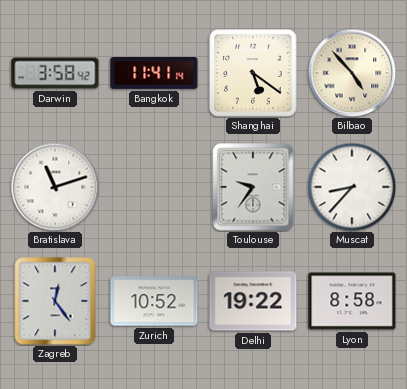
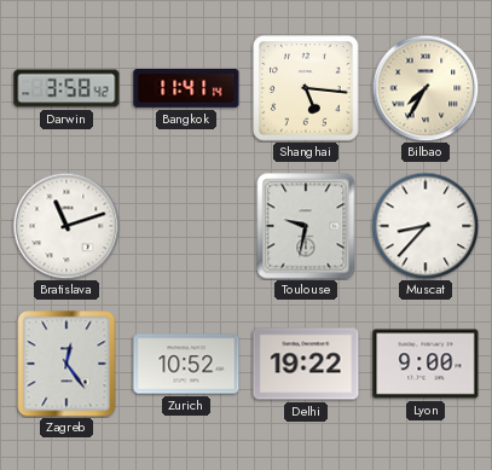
Shanghai: 5:21 -> 5:16
Bilbao: 4:53 -> 7:35
Toulouse: 9:36 -> 9:32
Lyon: 8:58 -> 9:00
